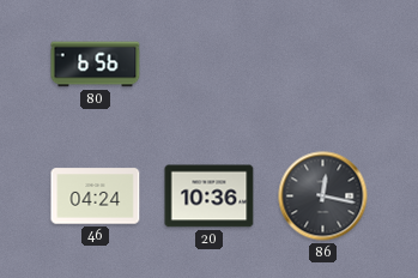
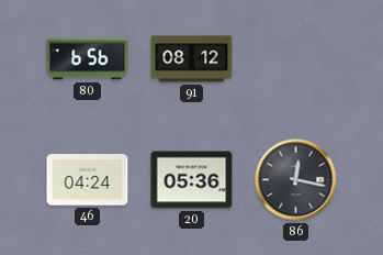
91: none -> 08:12
20: 10:36 -> 05:36
